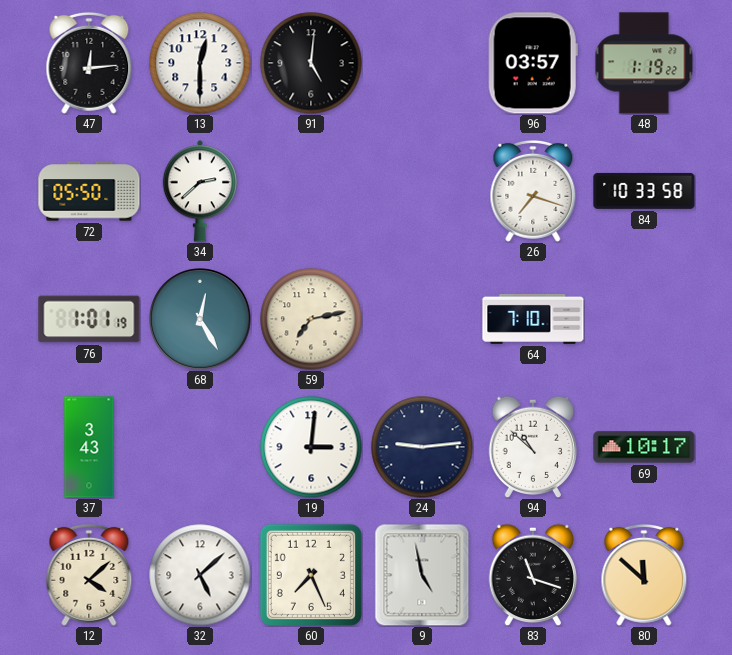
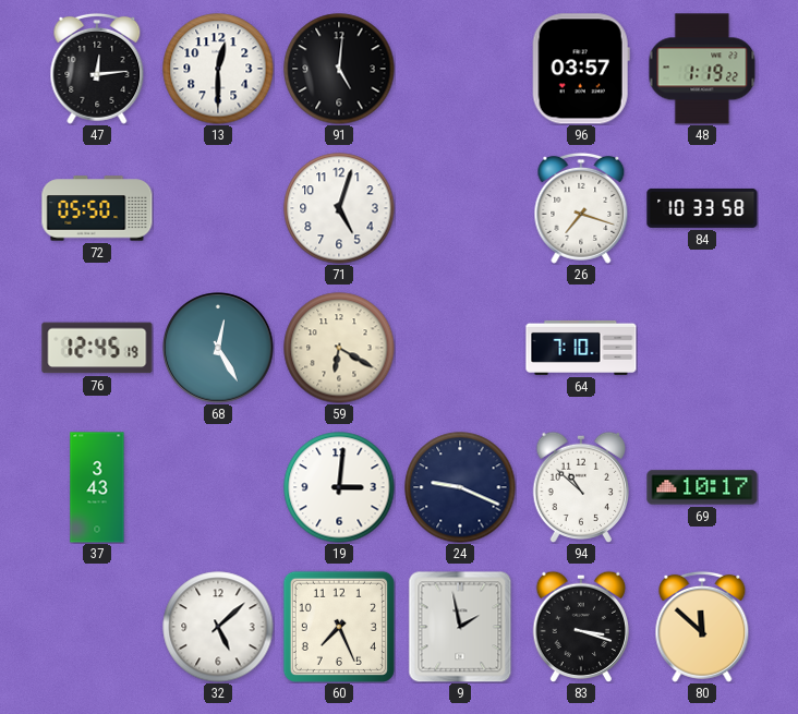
34: 2:38 -> none
71: none -> 5:03
76: 1:01 -> 12:45
59: 7:13 -> 6:20
24: 9:14 -> 9:19
12: 4:08 -> none
9: 4:58 -> 1:58
83: 11:18 -> 3:18
